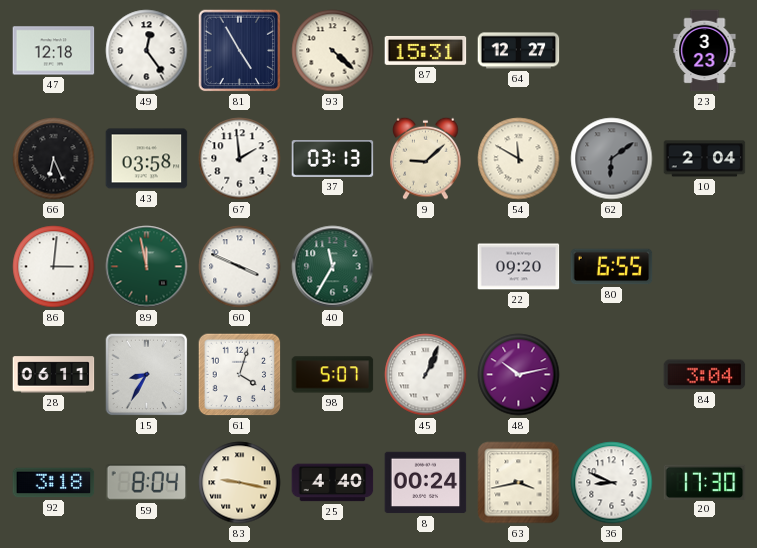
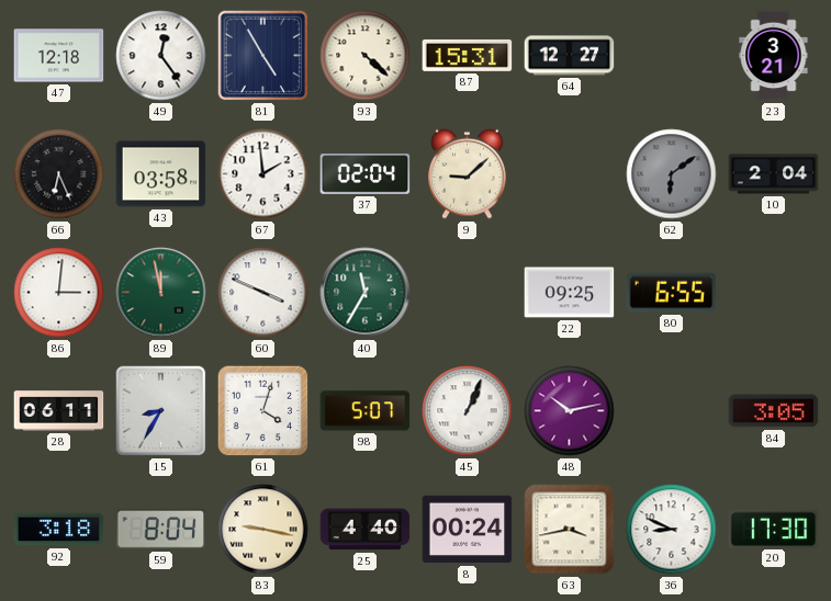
23: 3:23 -> 3:21
37: 03:13 -> 02:04
54: 11:50 -> none
22: 09:20 -> 09:25
84: 3:04 -> 3:05
